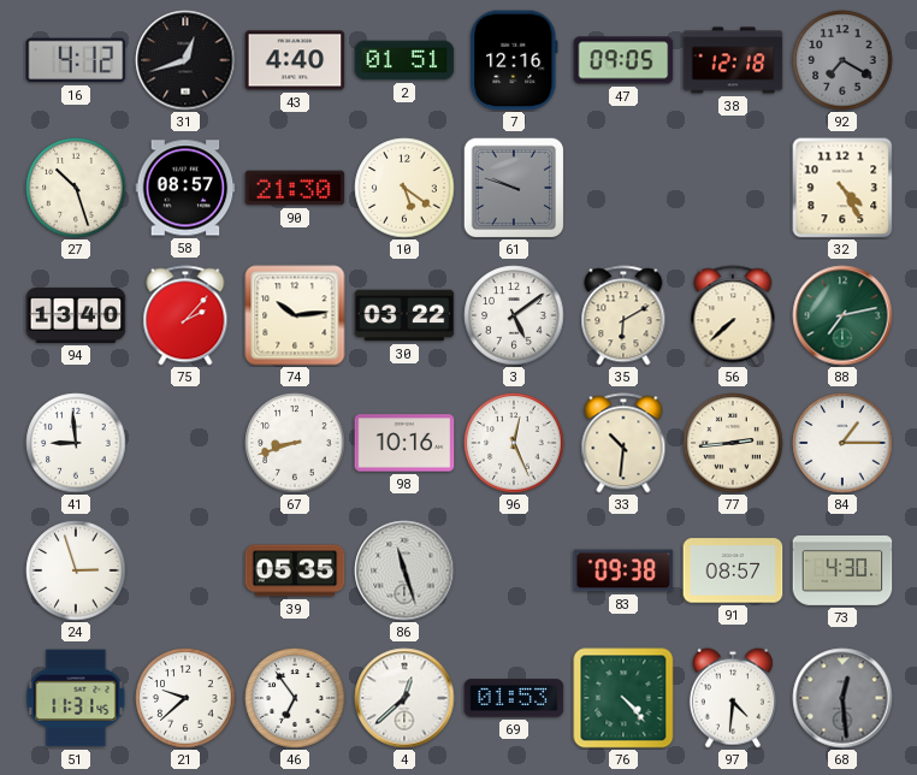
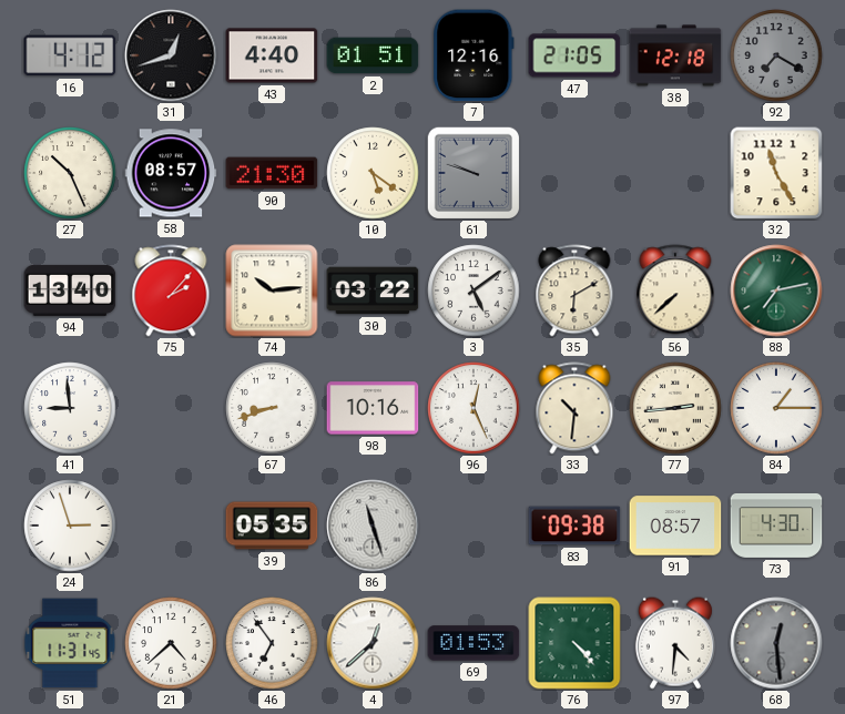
47: 09:05 -> 21:05
27: 10:27 -> 10:26
32: 4:25 -> 11:25
21: 9:38 -> 4:38
